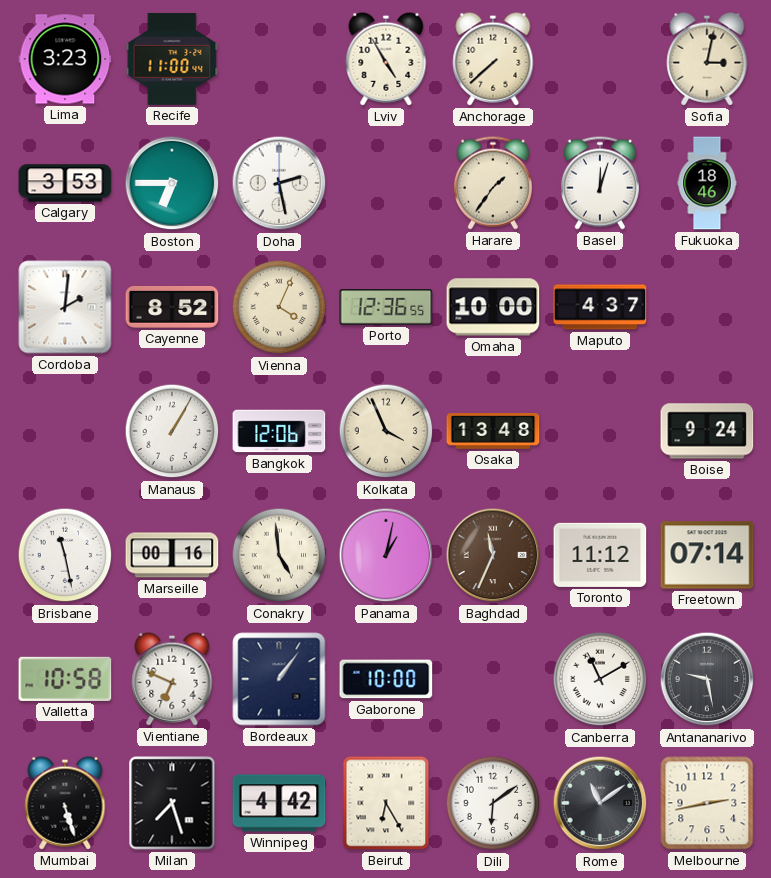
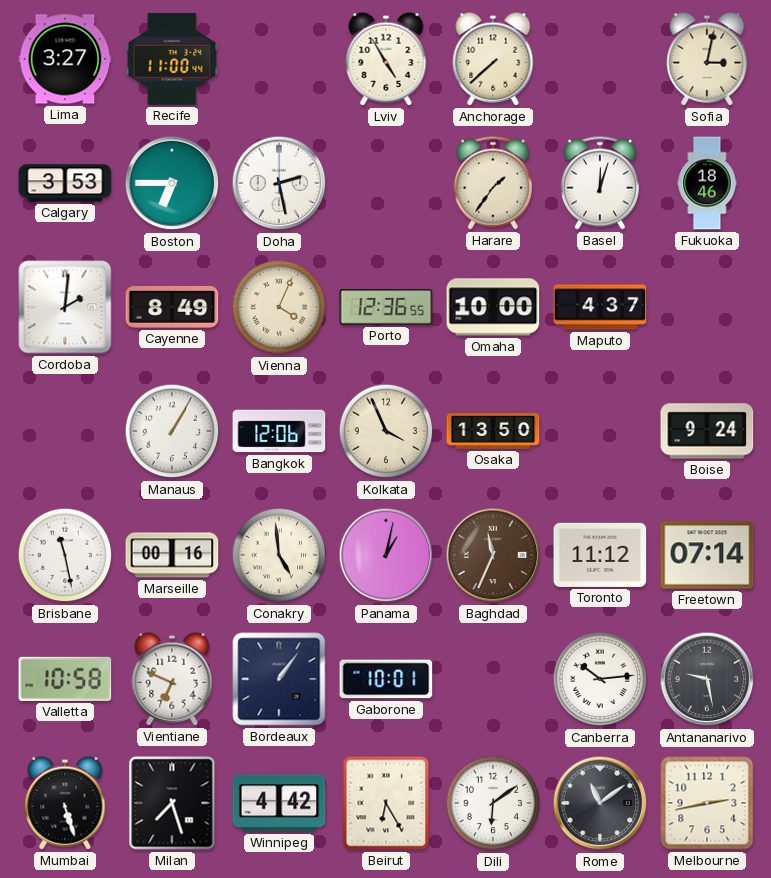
Lima: 3:23 -> 3:27
Cayenne: 8:52 -> 8:49
Osaka: 13:48 -> 13:50
Gaborone: 10:00 -> 10:01
Canberra: 11:10 -> 10:14
